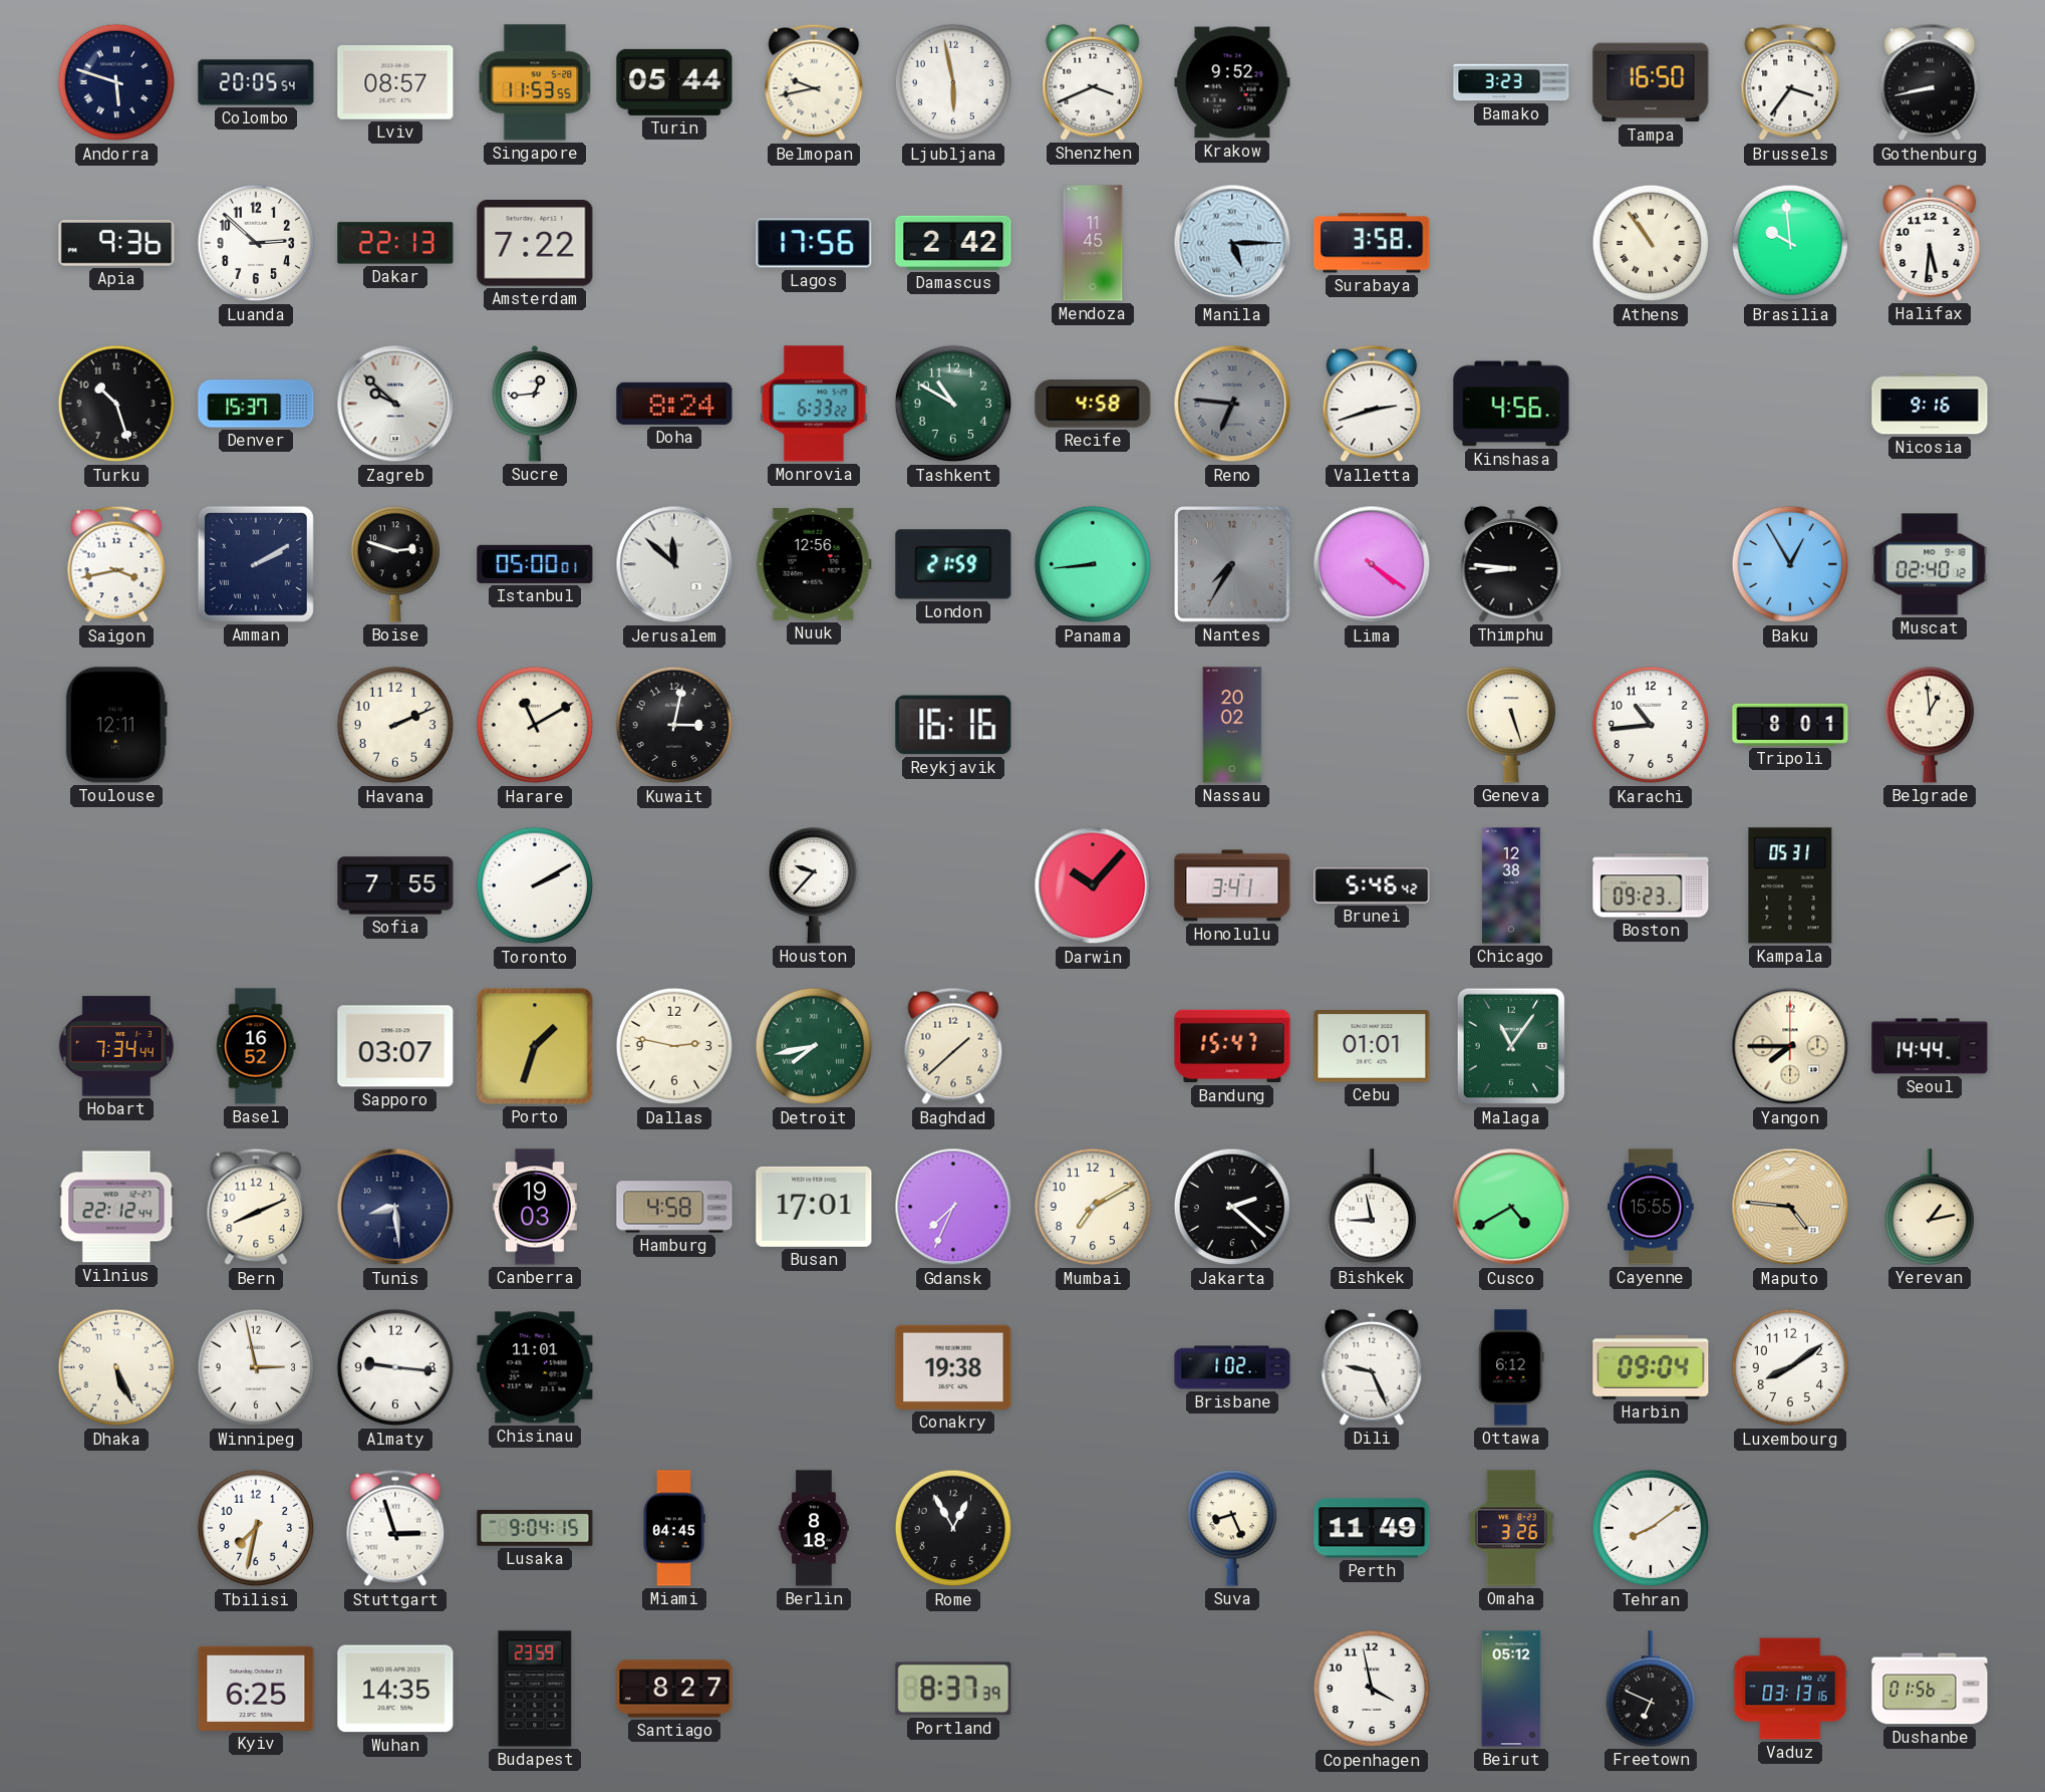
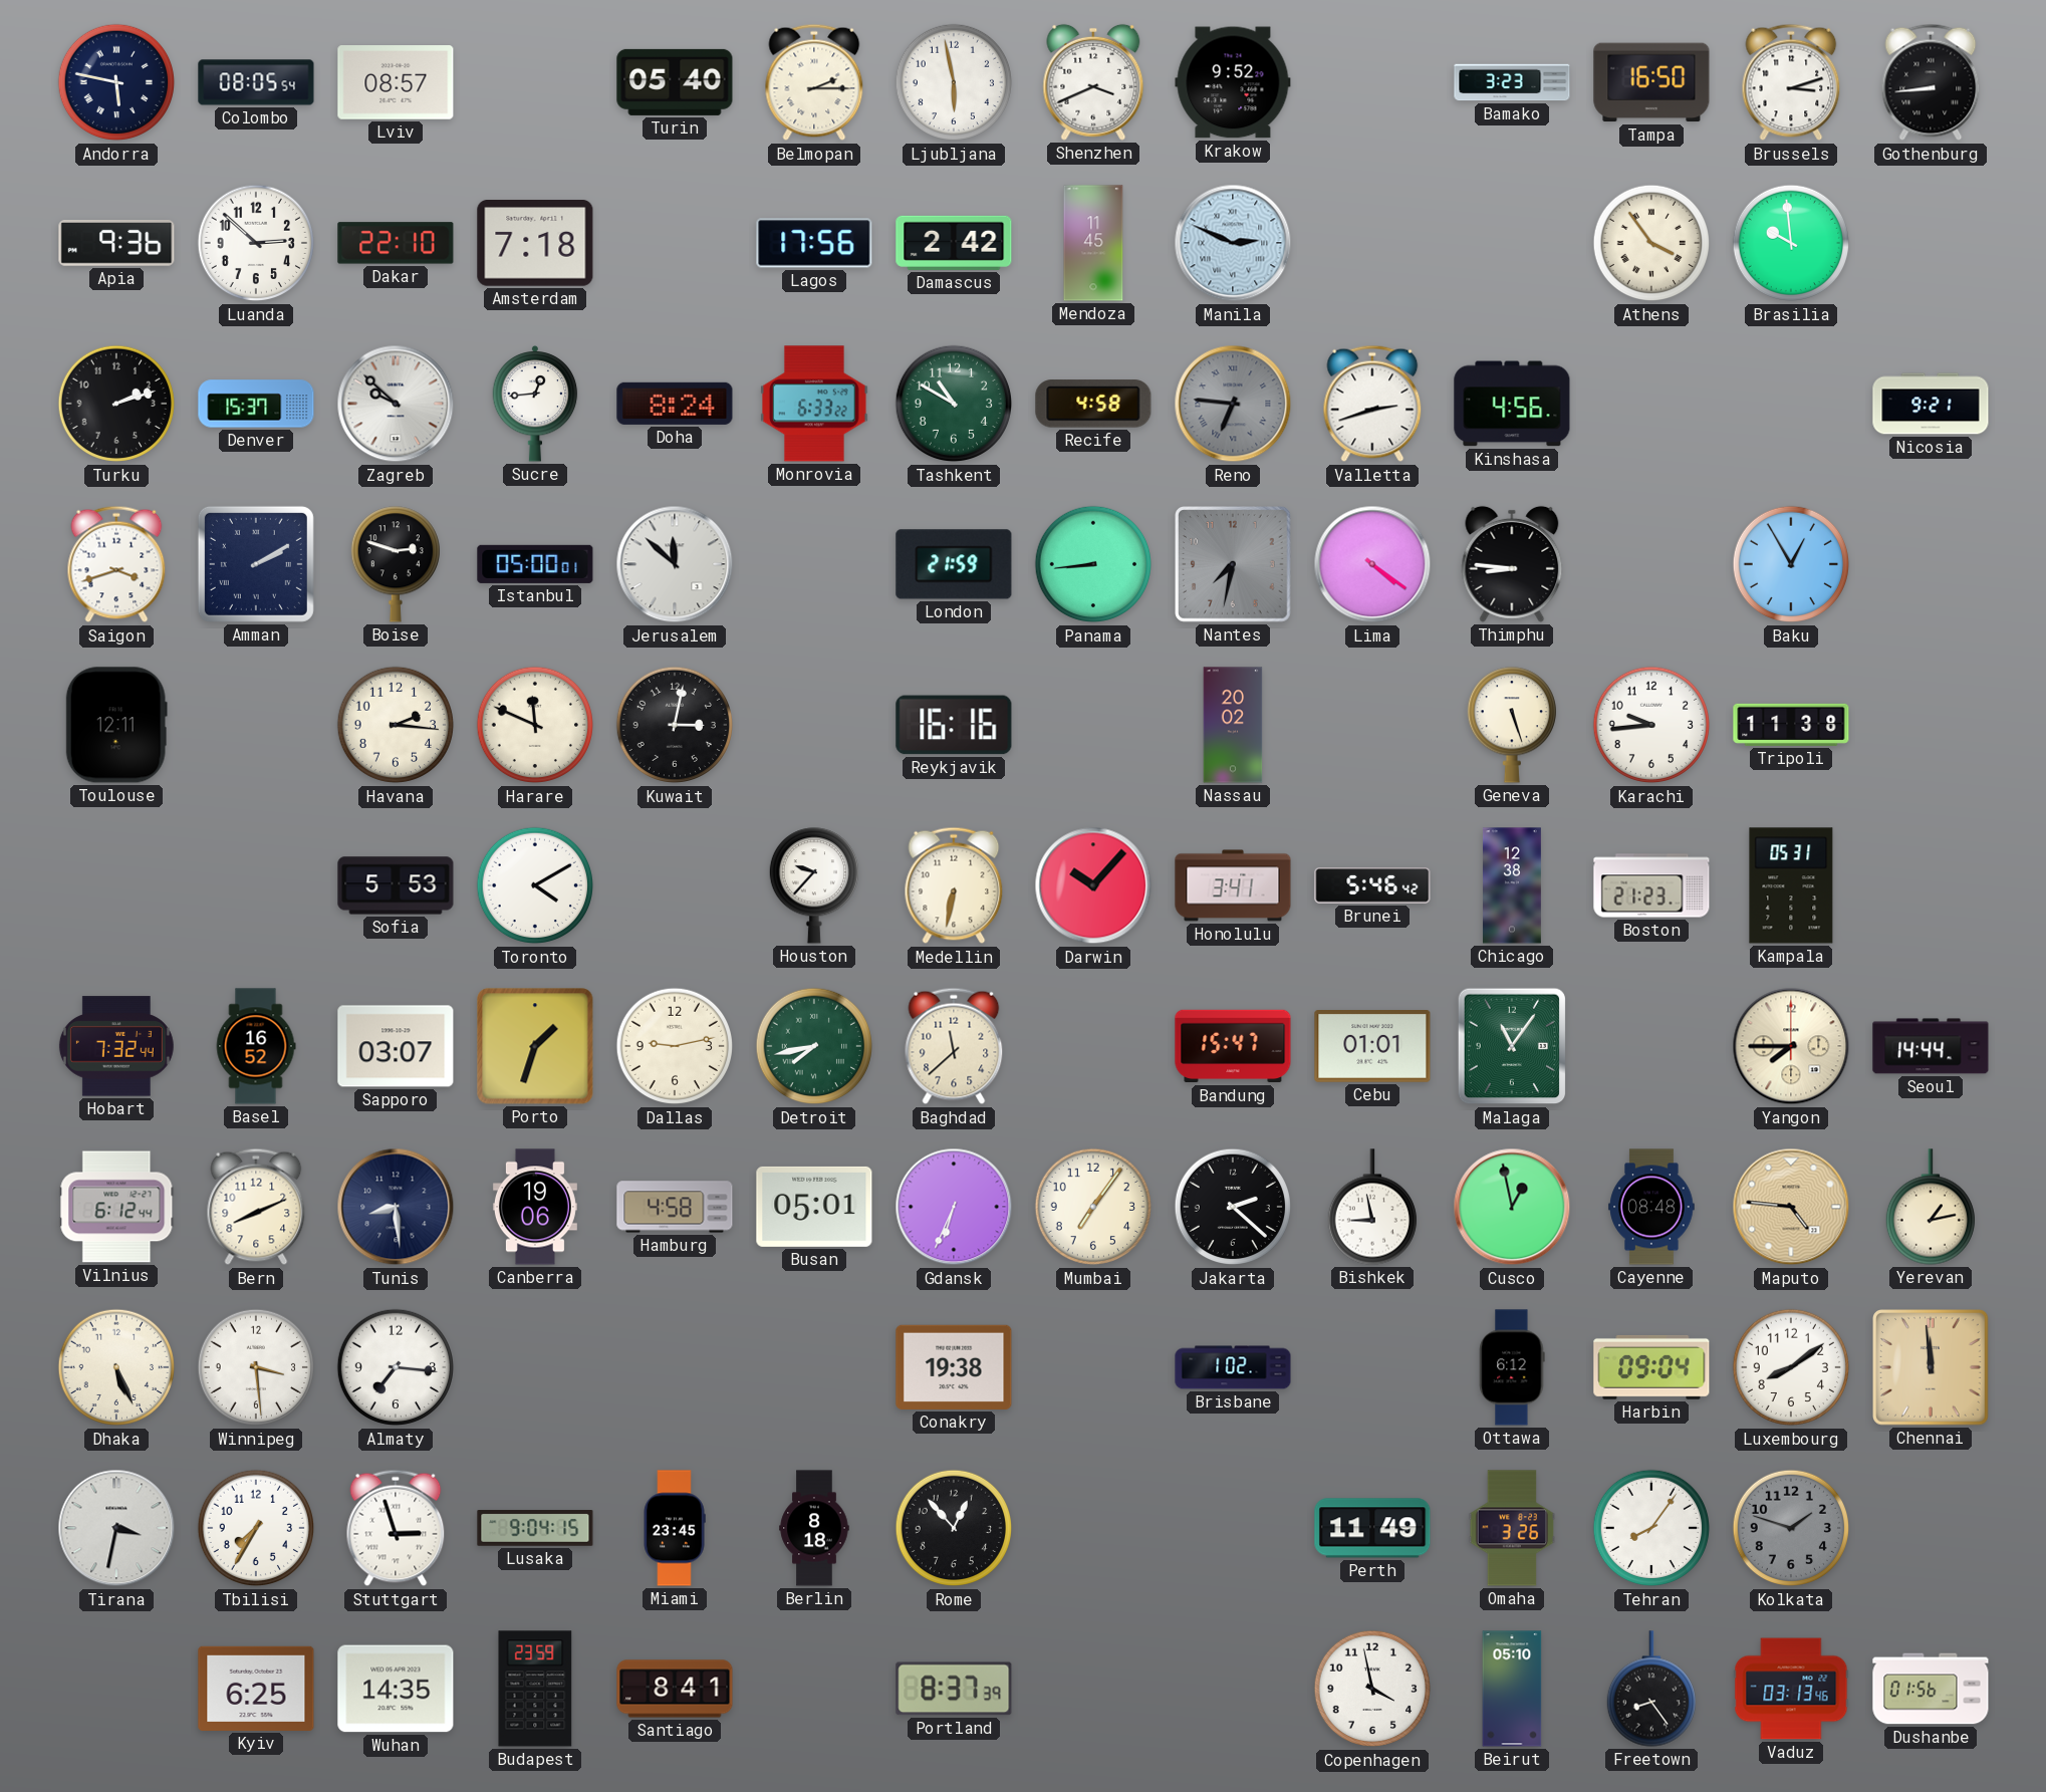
Andorra: 5:48 -> 5:47
Colombo: 20:05 -> 08:05
Singapore: 11:53 -> none
Turin: 05:44 -> 05:40
Belmopan: 9:43 -> 2:15
Brussels: 3:36 -> 3:12
Gothenburg: 8:43 -> 8:44
Dakar: 22:13 -> 22:10
Amsterdam: 7:22 -> 7:18
Manila: 5:15 -> 2:49
Surabaya: 3:58 -> none
Athens: 10:54 -> 3:54
Halifax: 5:31 -> none
Turku: 10:27 -> 2:12
Nicosia: 9:16 -> 9:21
Saigon: 3:43 -> 3:42
Nuuk: 12:56 -> none
Nantes: 7:35 -> 7:32
Muscat: 02:40 -> none
Havana: 2:11 -> 2:16
Harare: 11:10 -> 11:49
Karachi: 10:44 -> 9:44
Tripoli: 8:01 -> 11:38
Belgrade: 12:59 -> none
Sofia: 7:55 -> 5:53
Toronto: 2:10 -> 4:10
Medellin: none -> 6:32
Boston: 09:23 -> 21:23
Hobart: 7:34 -> 7:32
Dallas: 2:47 -> 9:13
Baghdad: 1:38 -> 11:38
Vilnius: 22:12 -> 6:12
Canberra: 19:03 -> 19:06
Busan: 17:01 -> 05:01
Gdansk: 7:34 -> 6:34
Mumbai: 7:10 -> 7:06
Cusco: 4:40 -> 12:58
Cayenne: 15:55 -> 08:48
Winnipeg: 2:58 -> 3:29
Almaty: 9:16 -> 7:16
Chisinau: 11:01 -> none
Dili: 9:26 -> none
Chennai: none -> 11:59
Tirana: none -> 3:32
Tbilisi: 7:32 -> 7:35
Miami: 04:45 -> 23:45
Rome: 12:55 -> 12:53
Suva: 8:26 -> none
Tehran: 8:09 -> 8:06
Kolkata: none -> 1:48
Santiago: 8:27 -> 8:41
Beirut: 05:12 -> 05:10
Freetown: 6:49 -> 8:24
Vaduz: 03:13:16 -> 03:13:46
